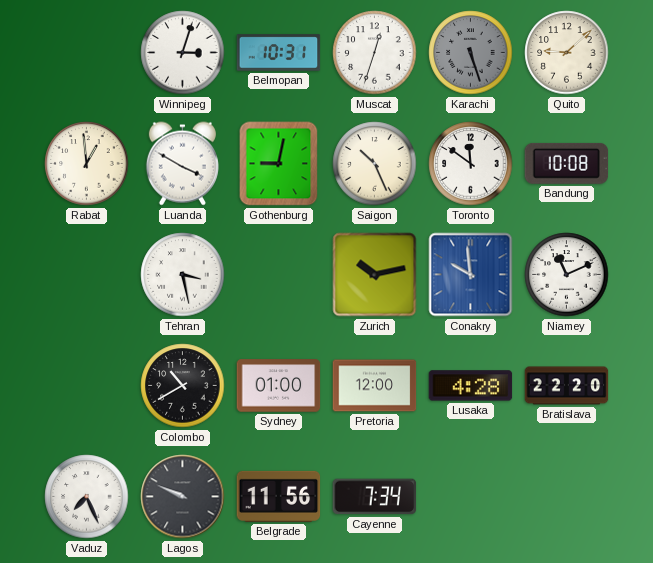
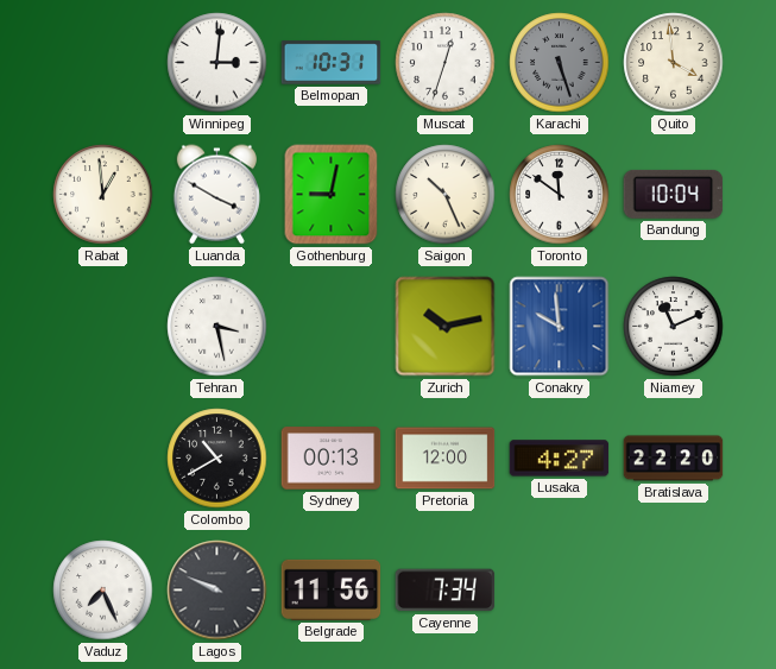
Winnipeg: 3:03 -> 3:01
Quito: 9:08 -> 3:59
Bandung: 10:08 -> 10:04
Sydney: 01:00 -> 00:13
Lusaka: 4:28 -> 4:27
